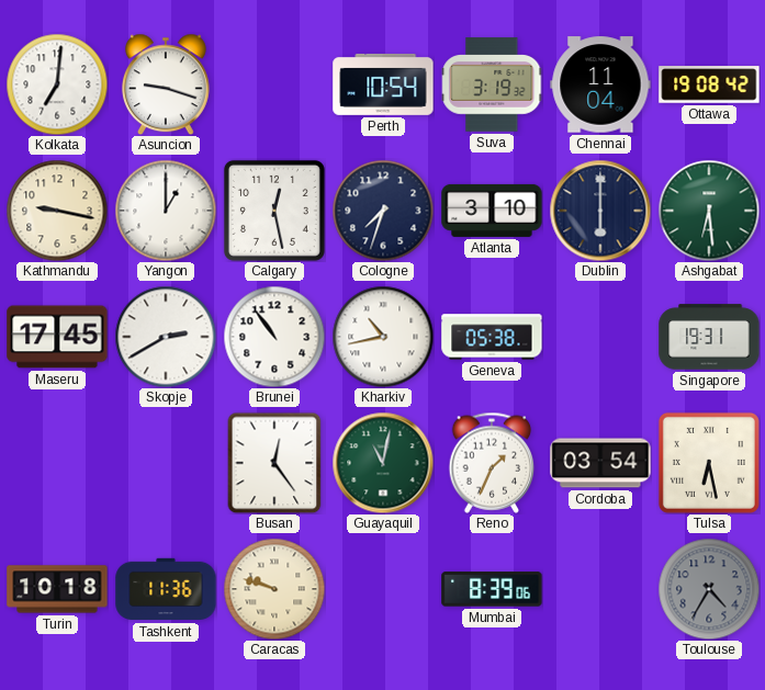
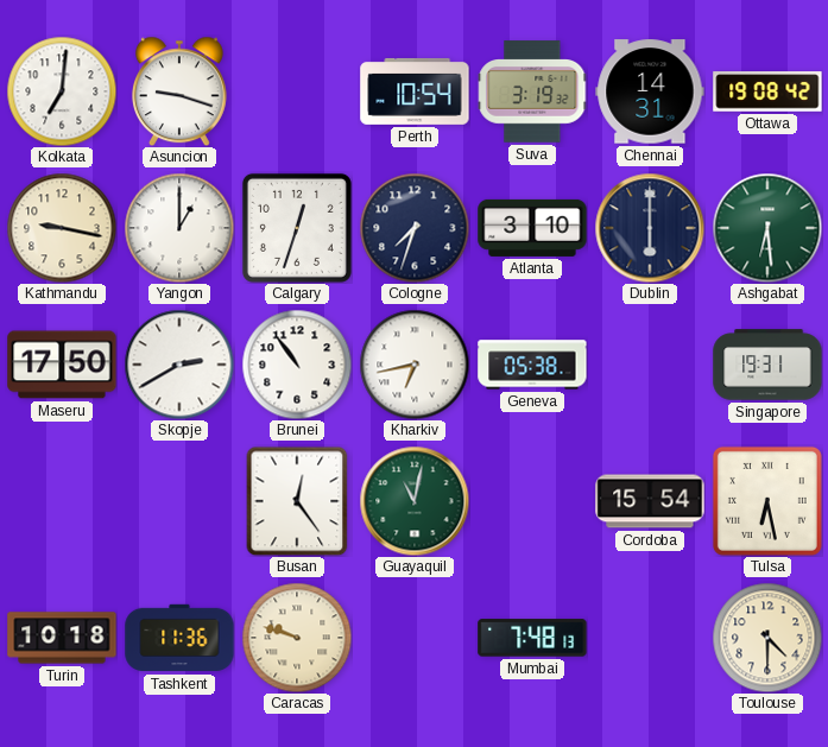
Chennai: 11:04 -> 14:31
Calgary: 12:28 -> 12:33
Maseru: 17:45 -> 17:50
Kharkiv: 10:43 -> 6:43
Reno: 1:34 -> none
Cordoba: 03:54 -> 15:54
Mumbai: 8:39 -> 7:48
Toulouse: 4:35 -> 4:30
Toulouse dial: grey -> cream
